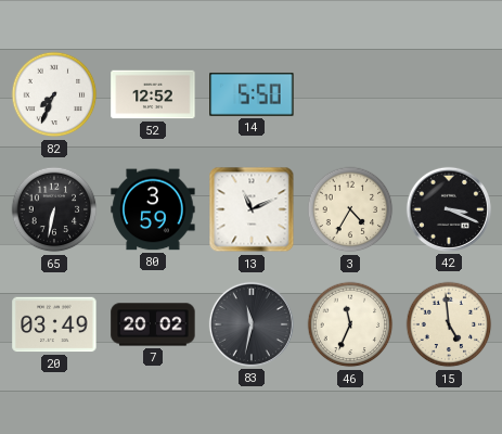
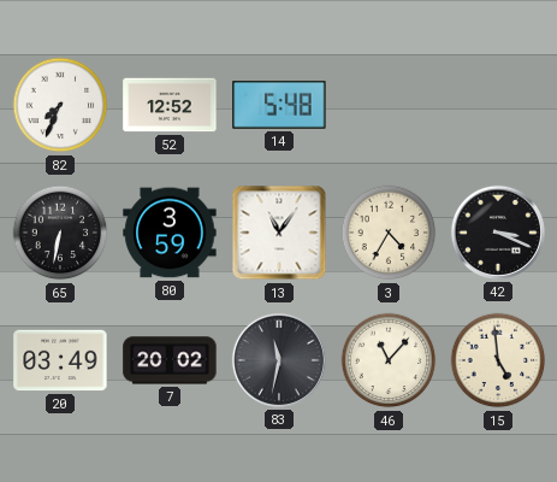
14: 5:50 -> 5:48
13: 11:11 -> 11:06
46: 11:34 -> 11:07
